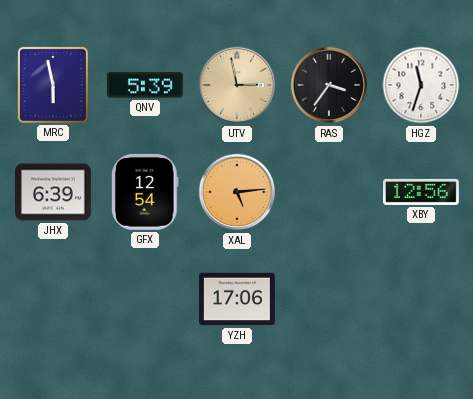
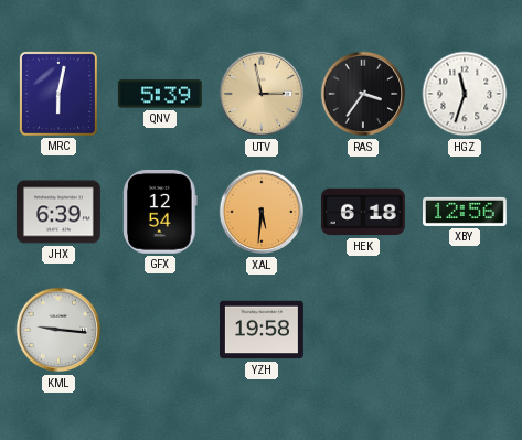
MRC: 5:58 -> 6:02
XAL: 5:14 -> 5:31
HEK: none -> 6:18
KML: none -> 9:16
YZH: 17:06 -> 19:58
